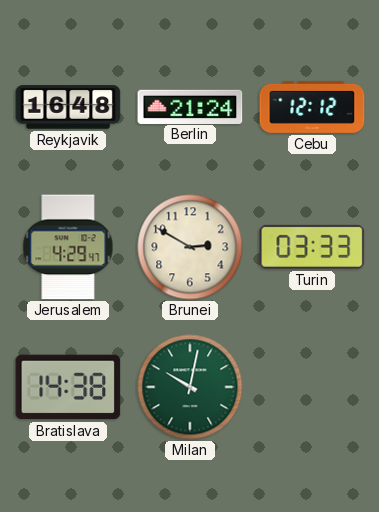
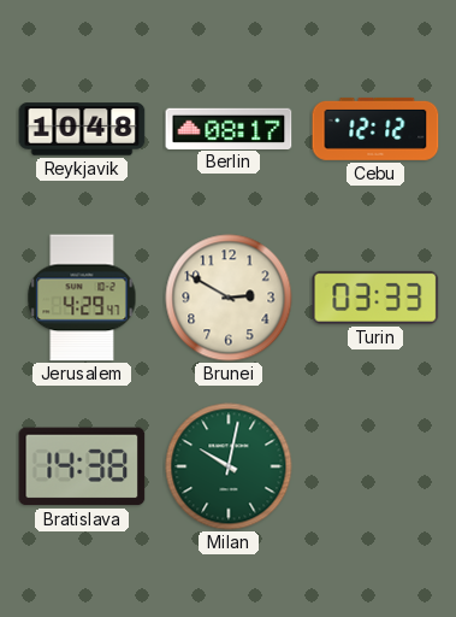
Reykjavik: 16:48 -> 10:48
Berlin: 21:24 -> 08:17
